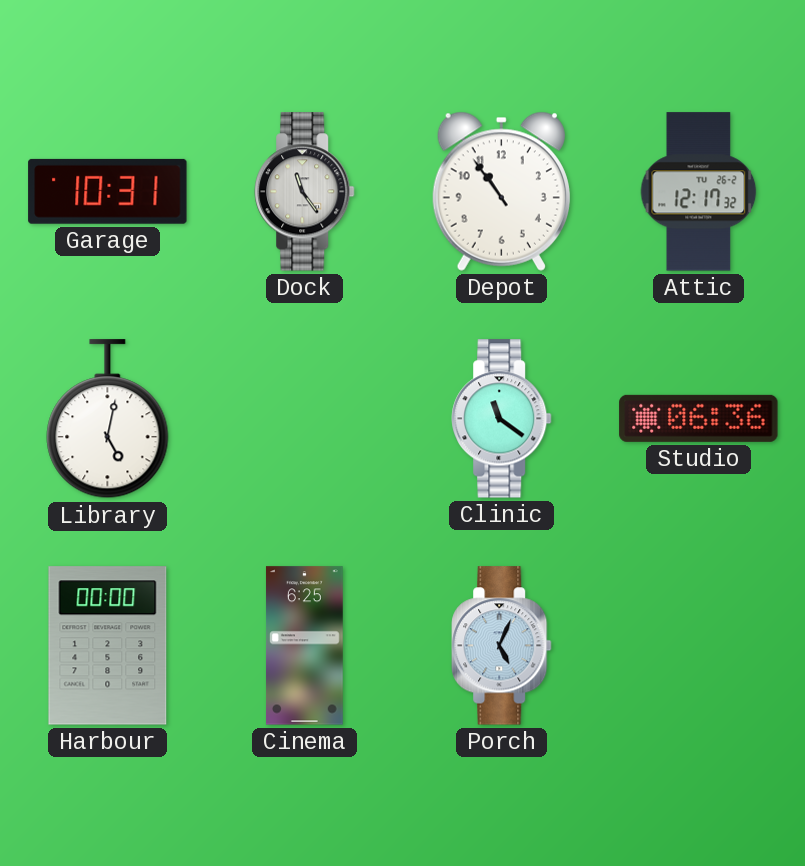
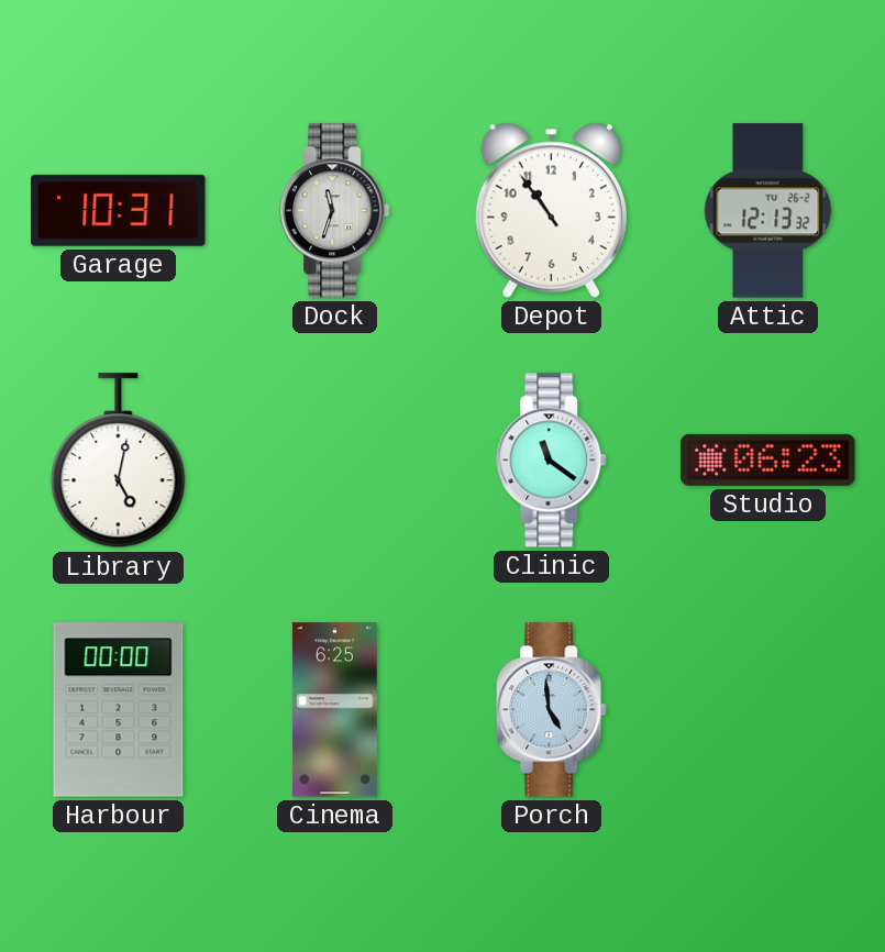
Dock: 11:24 -> 11:33
Attic: 12:17 -> 12:13
Studio: 06:36 -> 06:23
Porch: 5:04 -> 4:59
